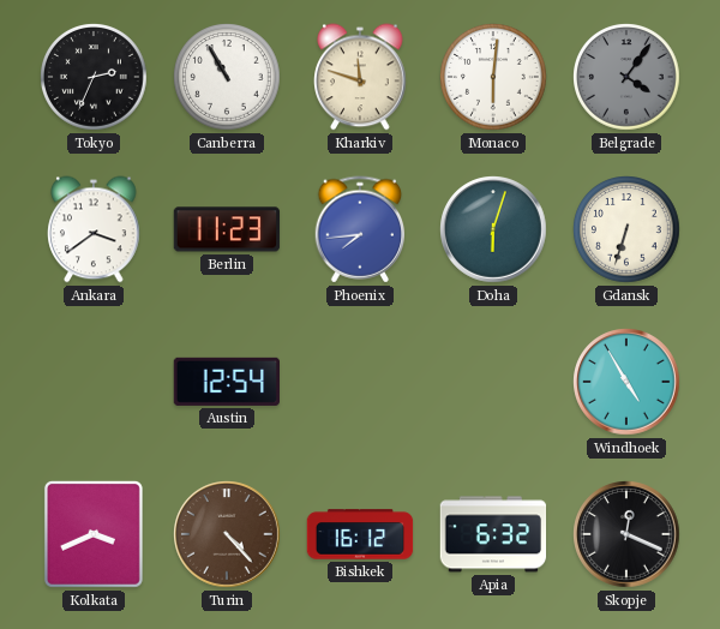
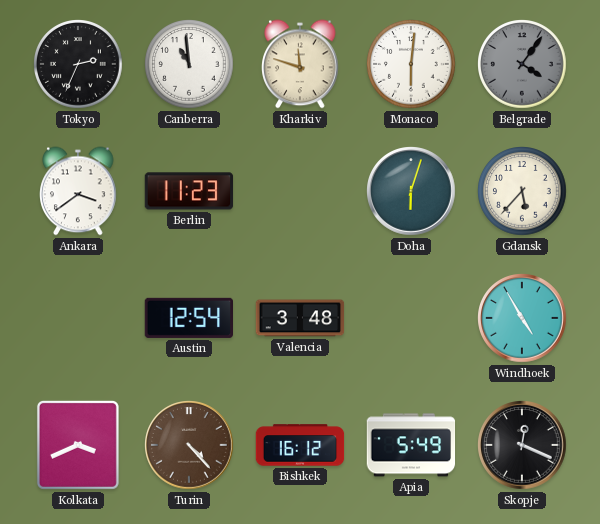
Canberra: 10:55 -> 10:59
Phoenix: 7:44 -> none
Gdansk: 6:33 -> 5:37
Valencia: none -> 3:48
Apia: 6:32 -> 5:49
